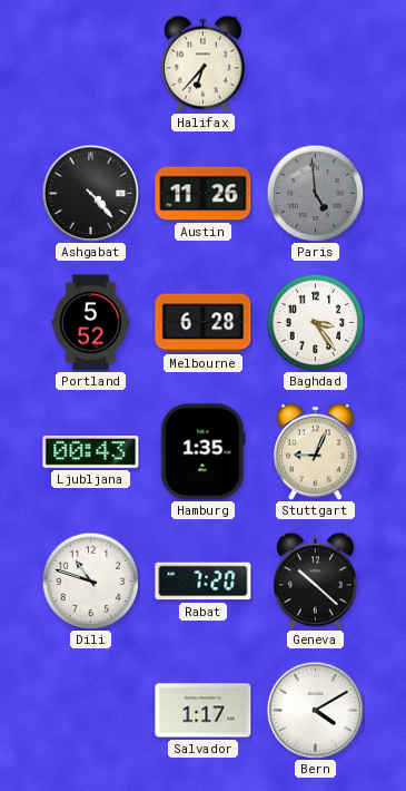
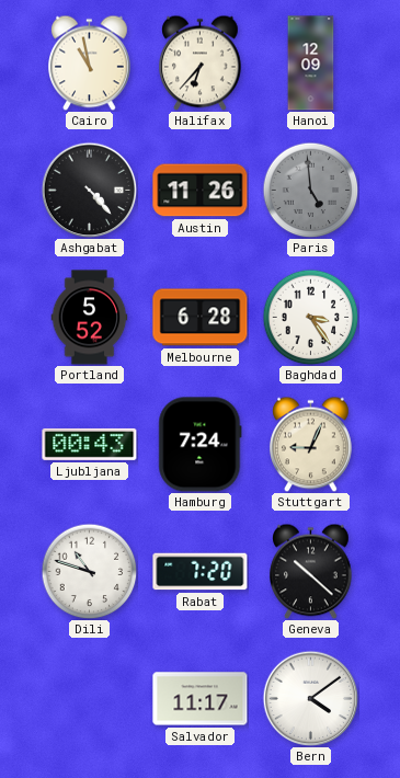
Cairo: none -> 10:58
Hanoi: none -> 12:09
Hamburg: 1:35 -> 7:24
Salvador: 1:17 -> 11:17
Bern: 4:10 -> 4:09
